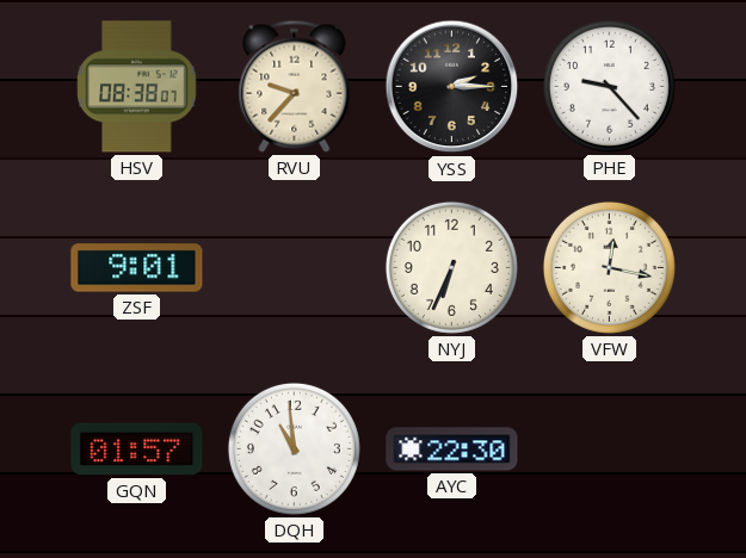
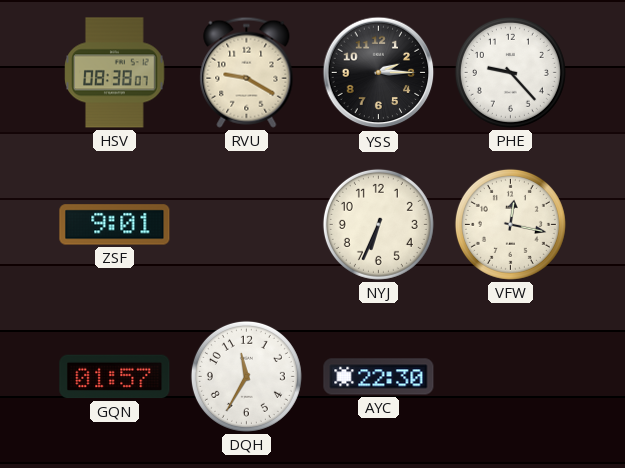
RVU: 9:37 -> 9:20
DQH: 10:59 -> 11:35
